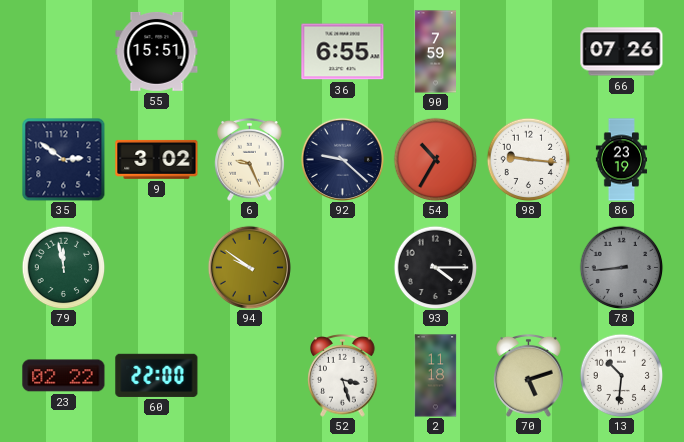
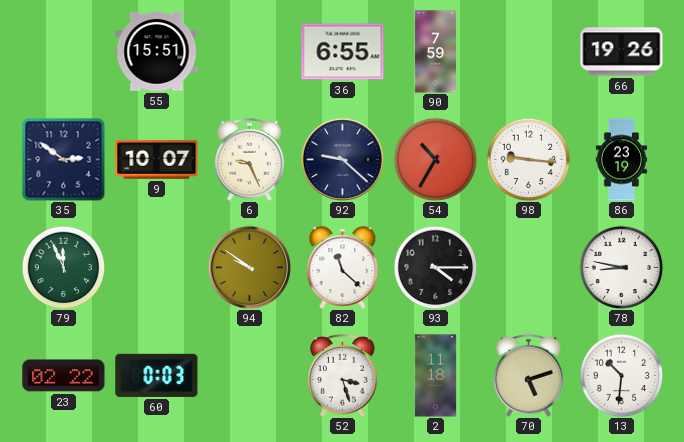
66: 07:26 -> 19:26
9: 3:02 -> 10:07
79: 11:58 -> 11:56
82: none -> 11:22
78: 8:44 -> 8:47
78 dial: grey -> white
60: 22:00 -> 0:03
